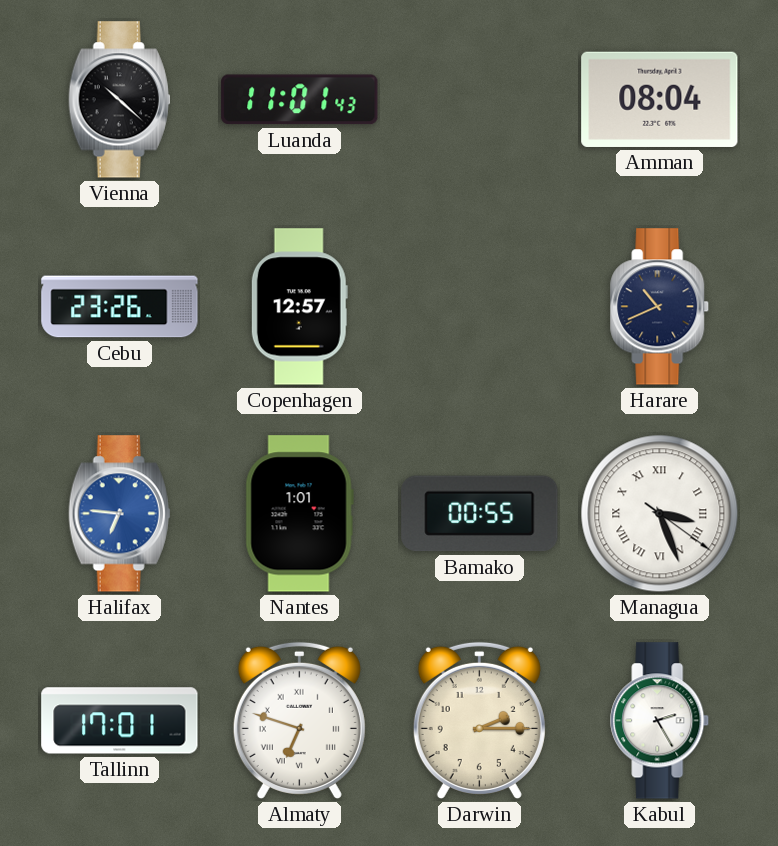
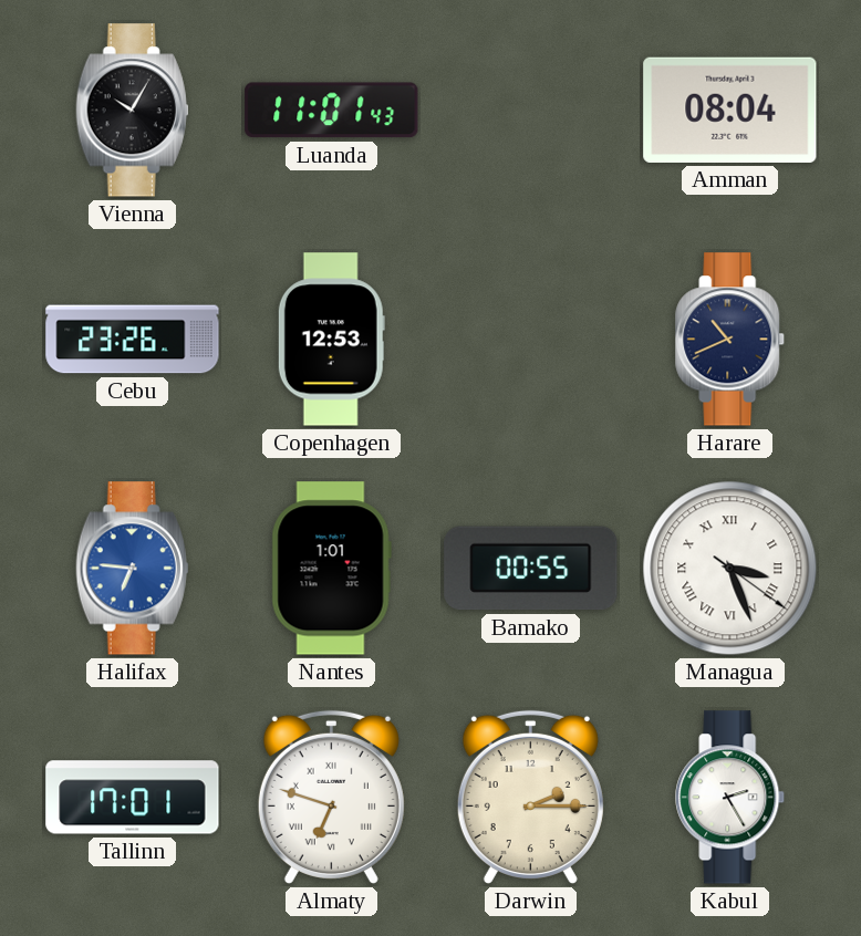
Vienna: 10:22 -> 10:05
Copenhagen: 12:57 -> 12:53
